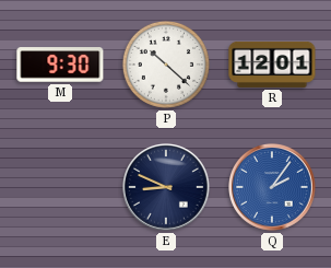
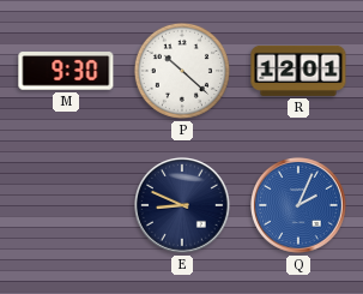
Q: 2:06 -> 2:04
